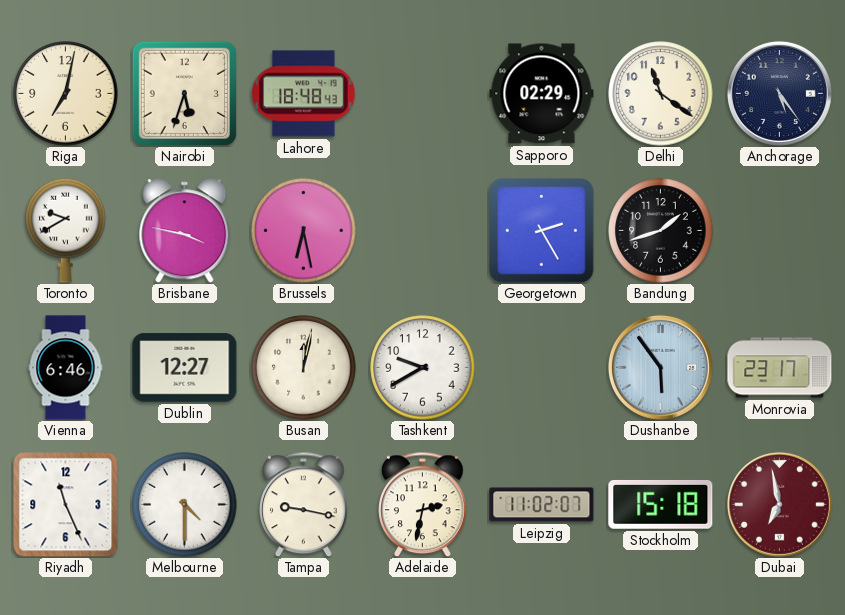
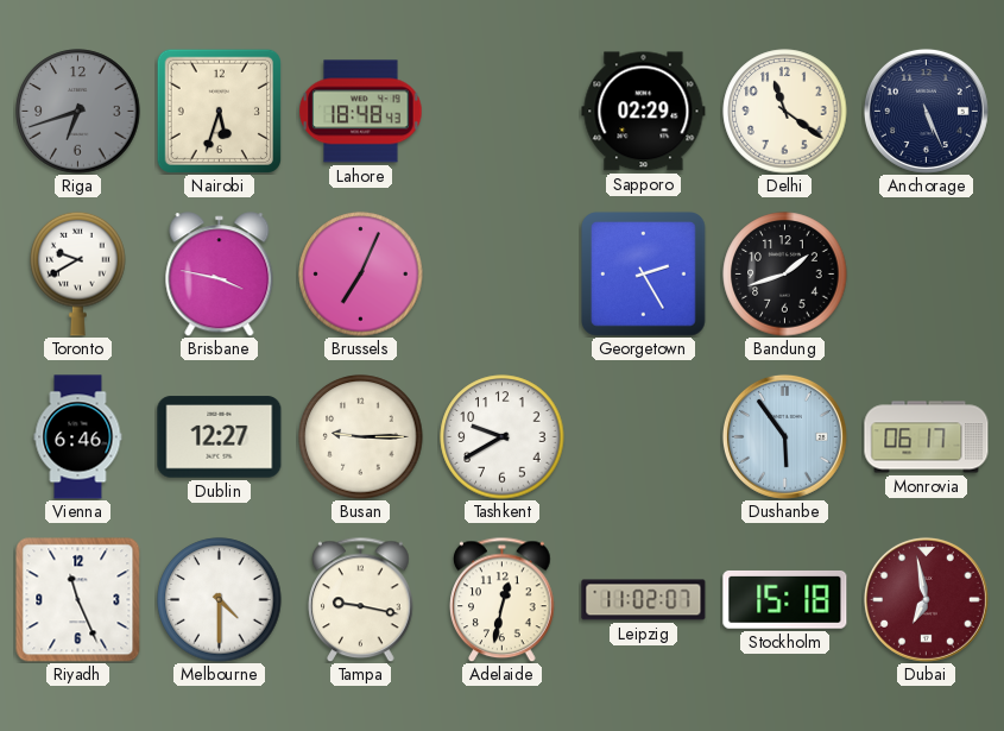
Riga: 7:02 -> 6:42
Riga dial: cream -> grey
Anchorage: 5:24 -> 5:26
Brussels: 6:28 -> 7:04
Busan: 12:02 -> 9:15
Monrovia: 23:17 -> 06:17
Adelaide: 2:32 -> 12:32
